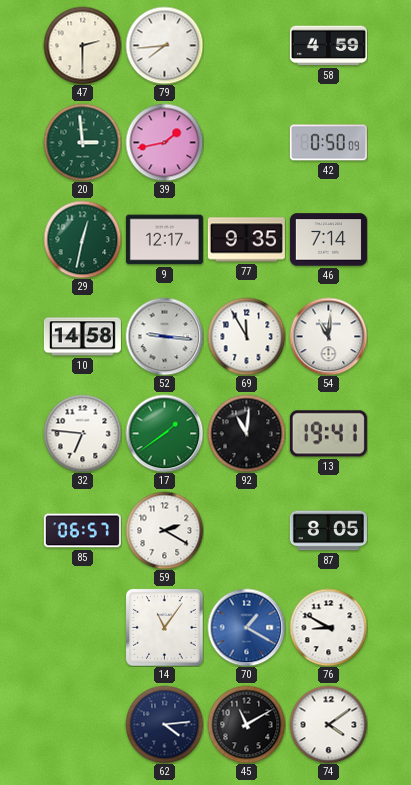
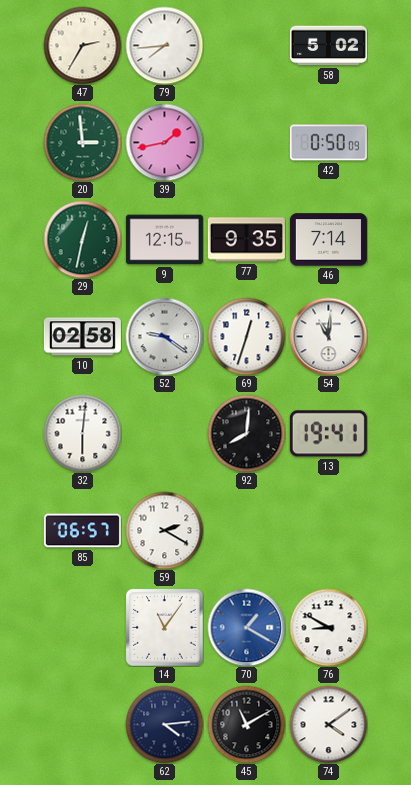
47: 2:30 -> 2:35
58: 4:59 -> 5:02
9: 12:17 -> 12:15
10: 14:58 -> 02:58
52: 9:16 -> 9:21
69: 11:55 -> 12:33
32: 6:46 -> 6:01
17: 1:39 -> none
92: 11:01 -> 8:01
87: 8:05 -> none
